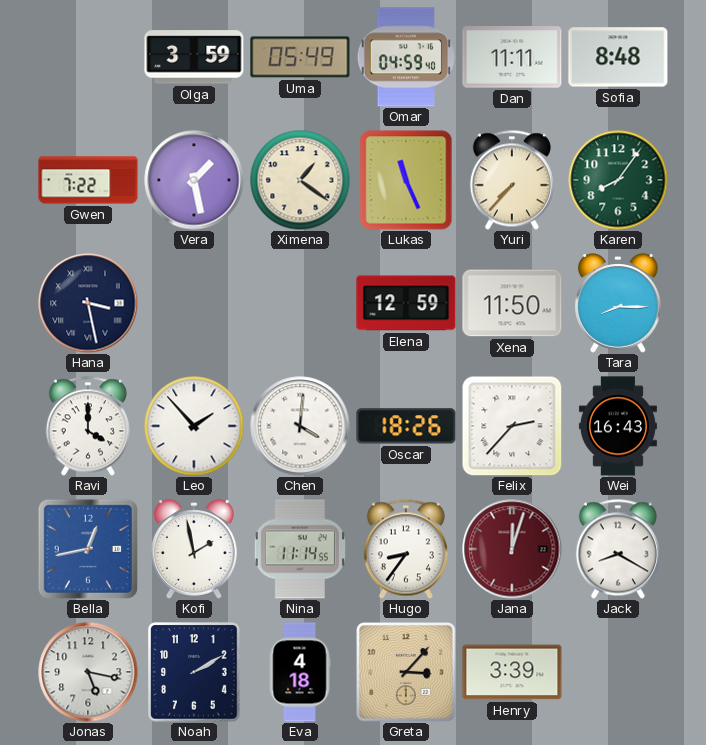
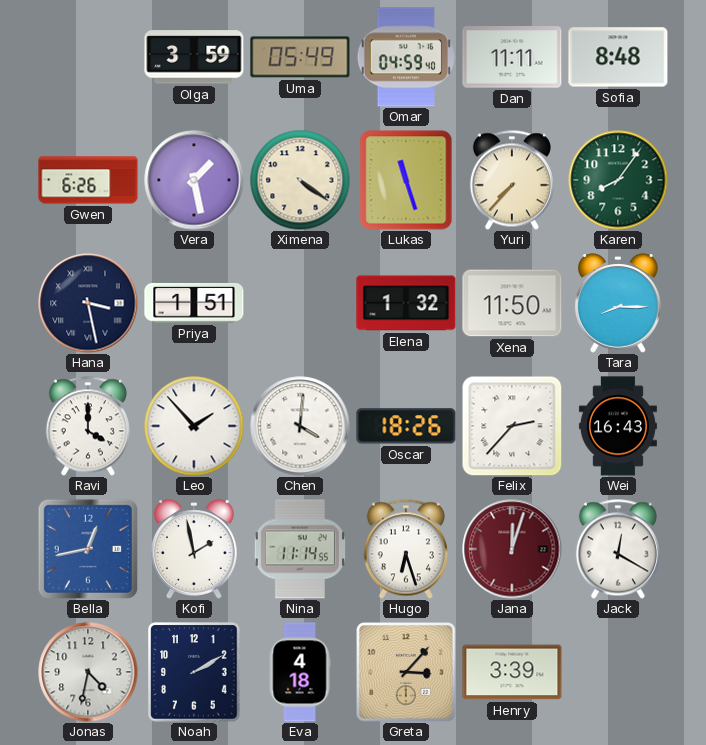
Gwen: 7:22 -> 6:26
Ximena: 1:21 -> 4:21
Lukas: 11:26 -> 11:27
Priya: none -> 1:51
Elena: 12:59 -> 1:32
Hugo: 8:36 -> 6:27
Jack: 8:20 -> 12:20
Jonas: 5:17 -> 4:32
